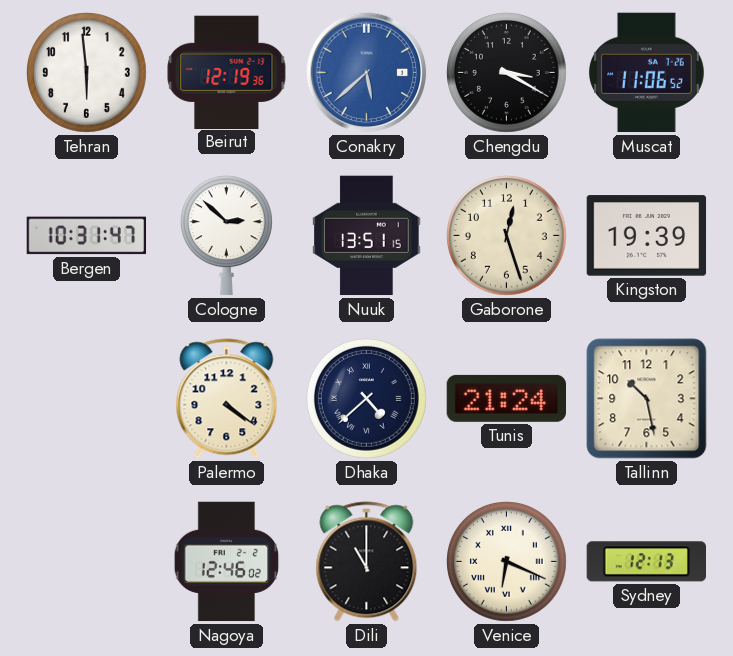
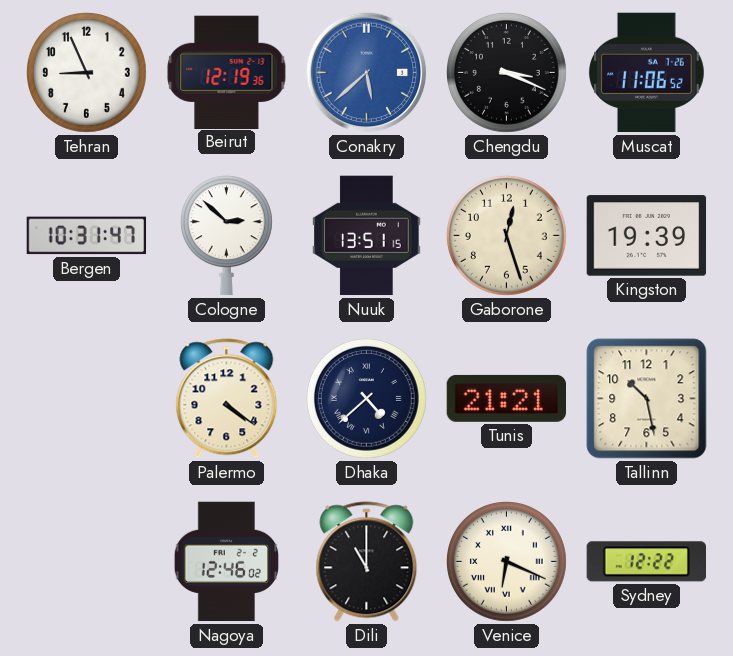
Tehran: 5:59 -> 8:56
Chengdu: 3:20 -> 3:19
Tunis: 21:24 -> 21:21
Sydney: 12:13 -> 12:22
